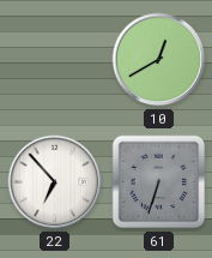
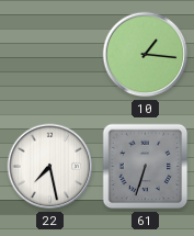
10: 12:40 -> 1:16
22: 6:53 -> 7:28
